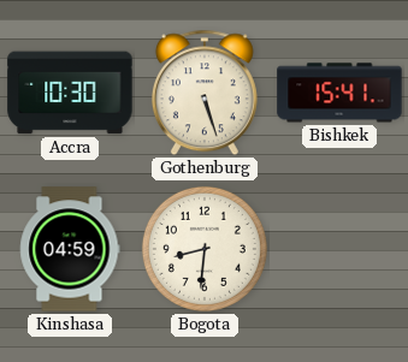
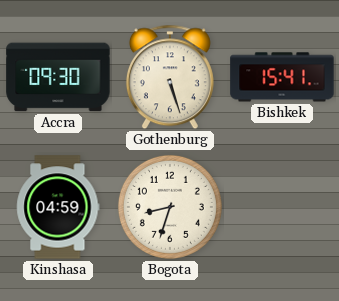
Accra: 10:30 -> 09:30
Bogota: 8:31 -> 8:33
